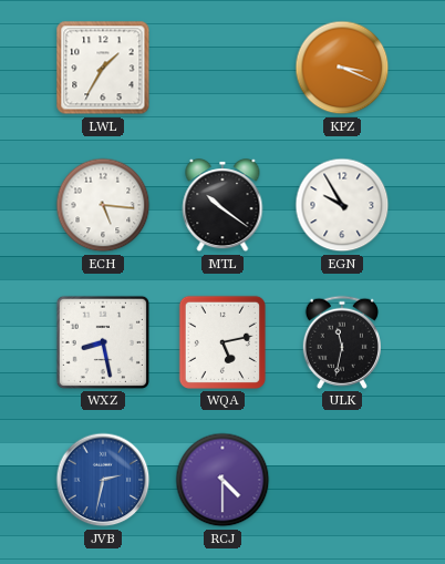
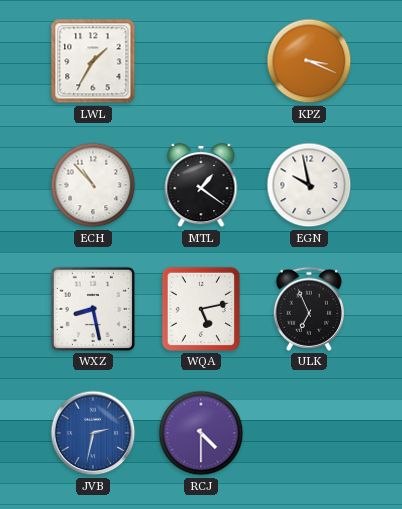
ECH: 5:16 -> 10:53
MTL: 10:21 -> 1:21
EGN: 9:55 -> 9:58
ULK: 11:32 -> 6:56
